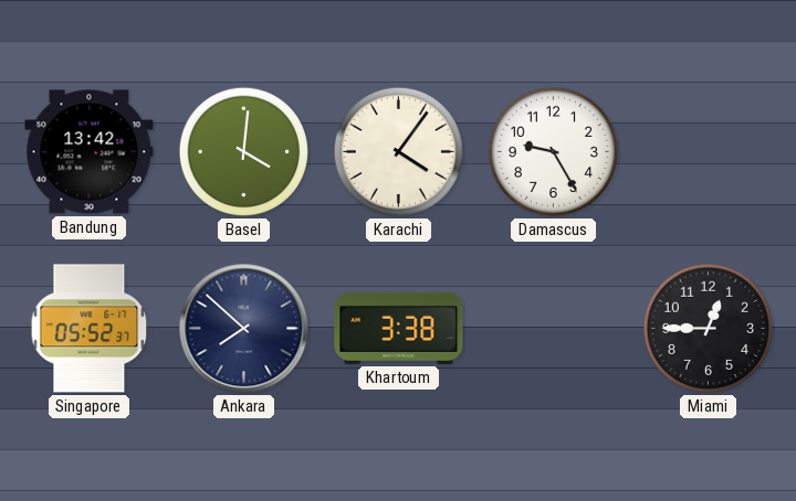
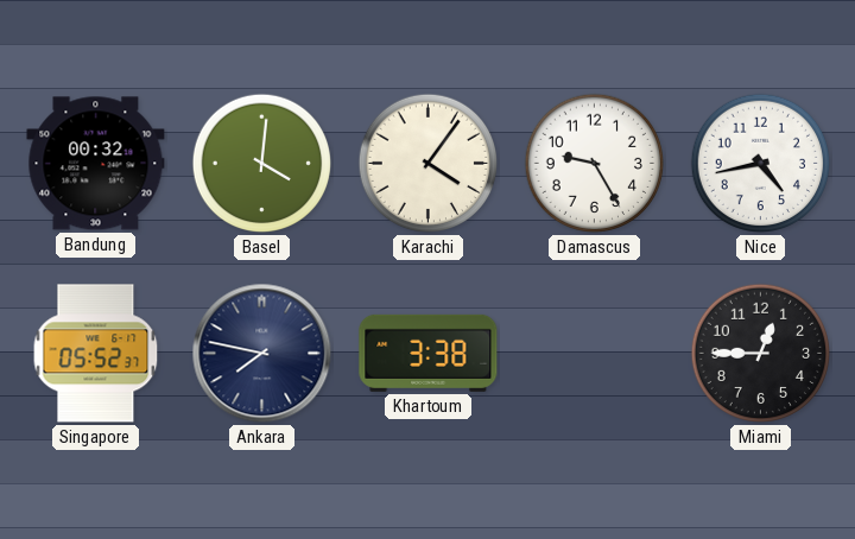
Bandung: 13:42 -> 00:32
Nice: none -> 4:43
Ankara: 7:52 -> 7:47
